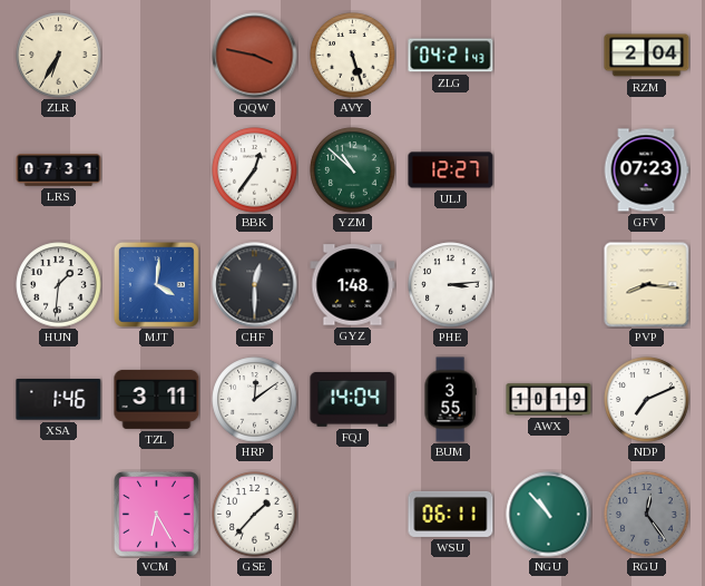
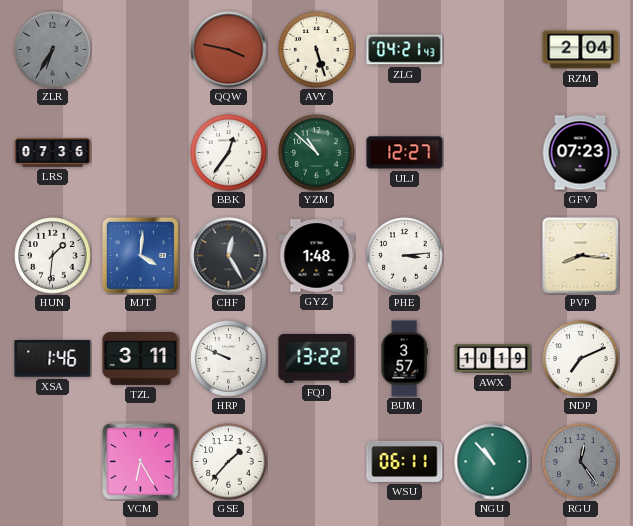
ZLR dial: cream -> grey
LRS: 07:31 -> 07:36
CHF: 12:30 -> 12:25
HRP: 12:09 -> 9:49
FQJ: 14:04 -> 13:22
BUM: 3:55 -> 3:57
